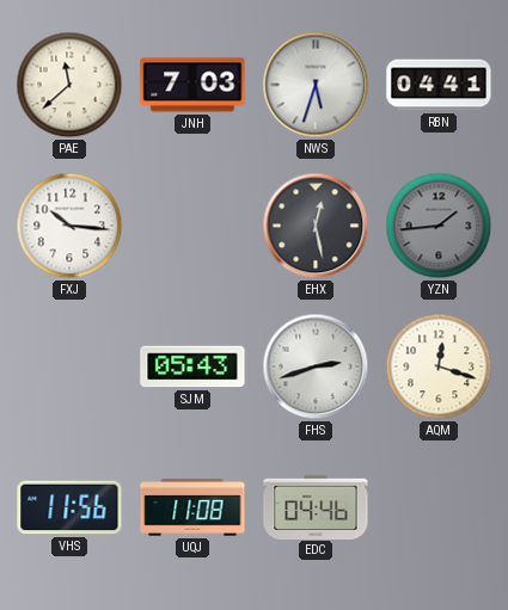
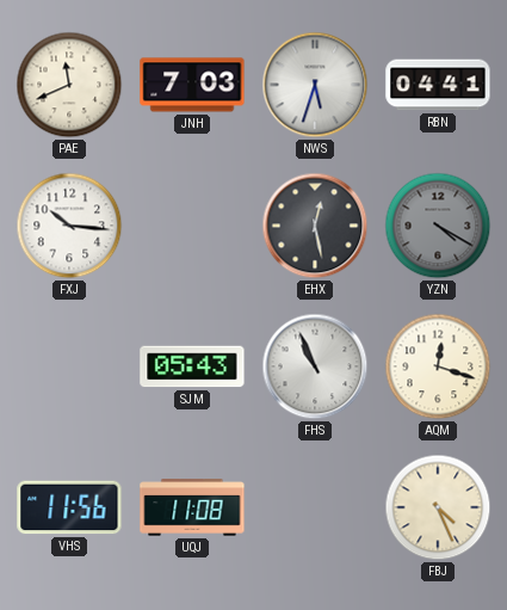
PAE: 11:38 -> 11:41
YZN: 1:44 -> 4:20
FHS: 2:42 -> 10:56
EDC: 04:46 -> none
FBJ: none -> 4:26
